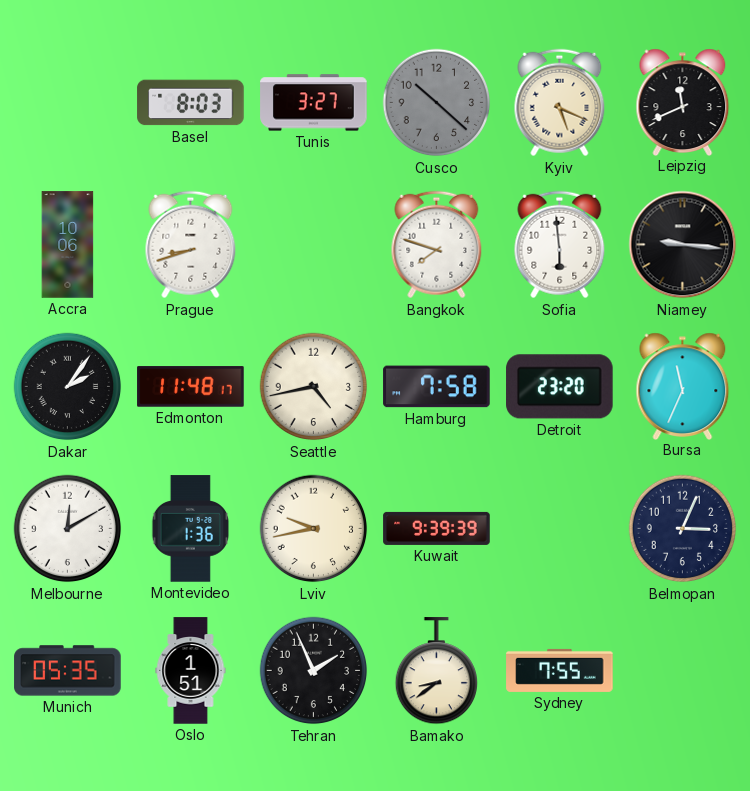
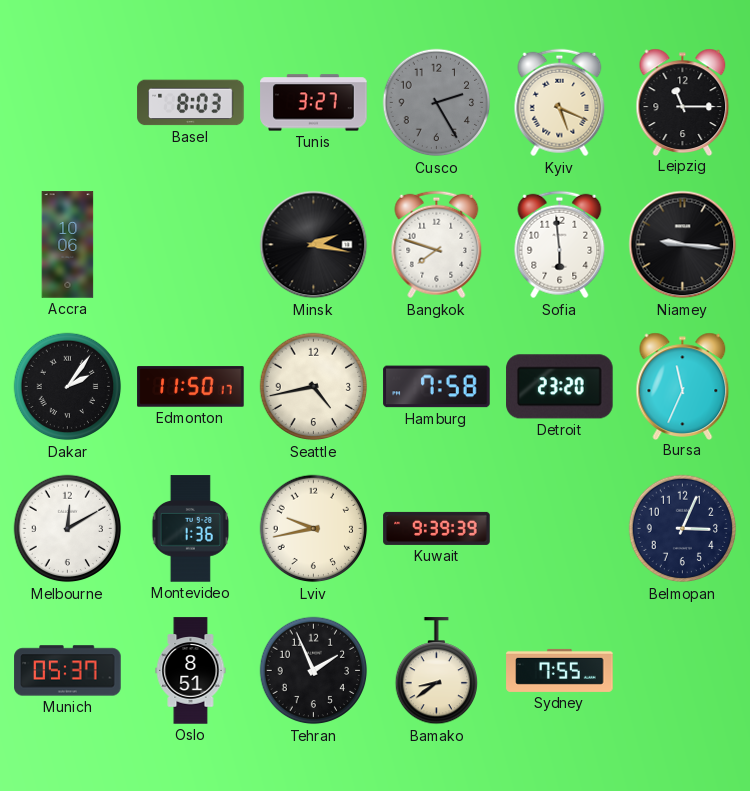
Cusco: 10:22 -> 2:25
Leipzig: 11:41 -> 11:15
Prague: 8:42 -> none
Minsk: none -> 2:17
Edmonton: 11:48 -> 11:50
Munich: 05:35 -> 05:37
Oslo: 1:51 -> 8:51
